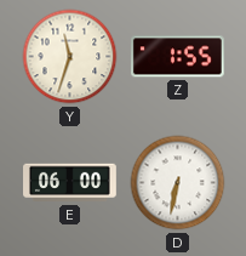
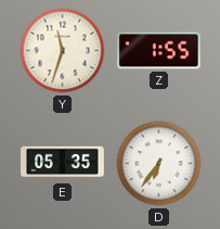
E: 06:00 -> 05:35
D: 6:32 -> 6:36
